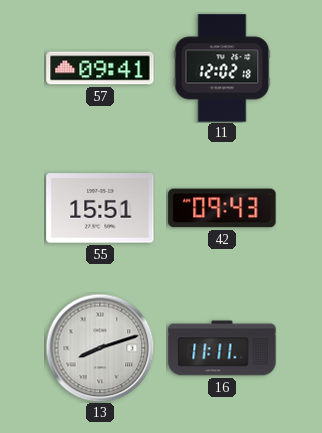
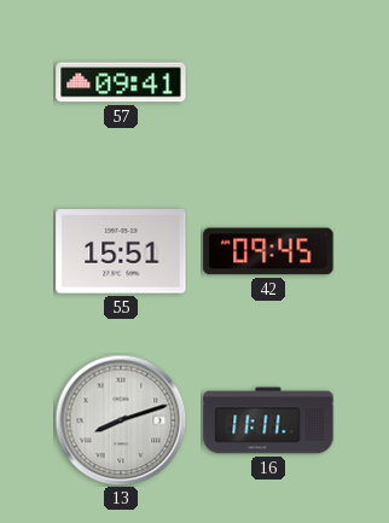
11: 12:02 -> none
42: 09:43 -> 09:45
